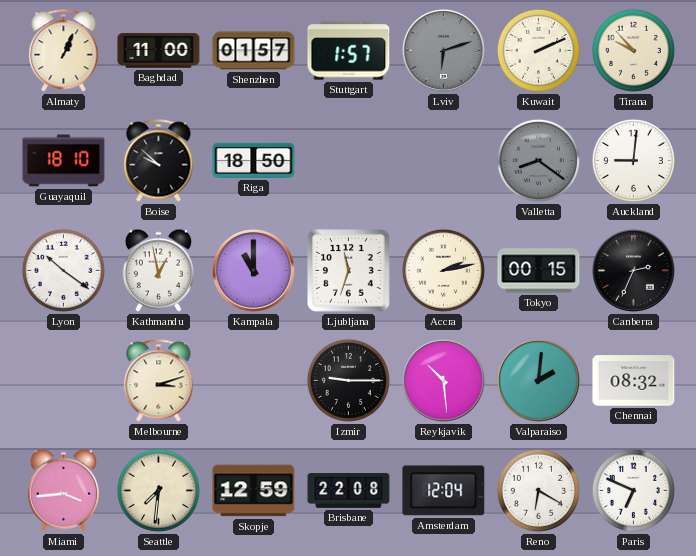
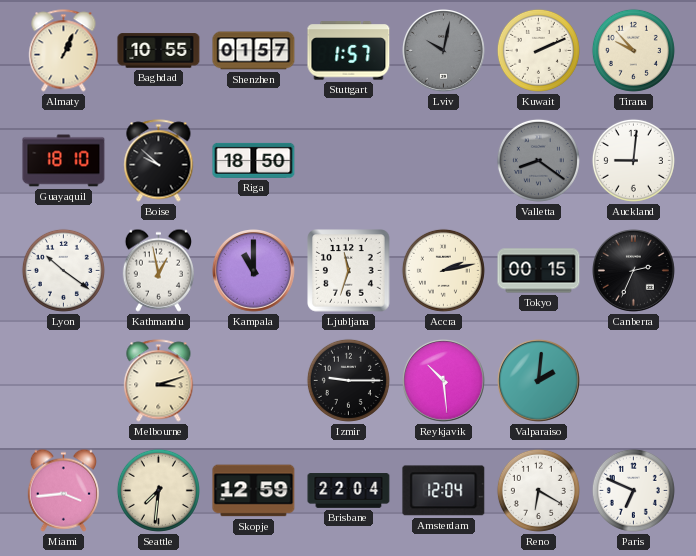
Baghdad: 11:00 -> 10:55
Lviv: 6:12 -> 10:02
Chennai: 08:32 -> none
Brisbane: 22:08 -> 22:04
